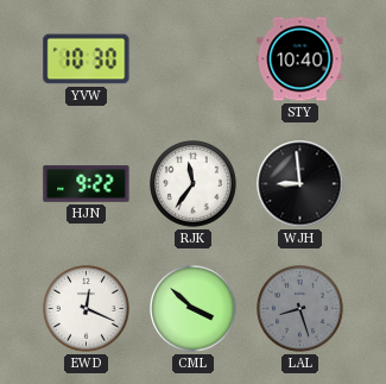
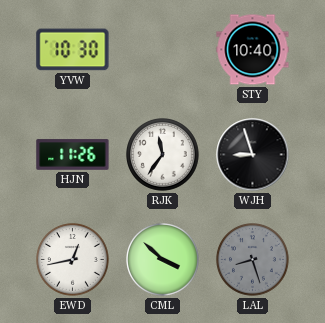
HJN: 9:22 -> 11:26
WJH: 8:59 -> 8:57
EWD: 12:19 -> 12:43
